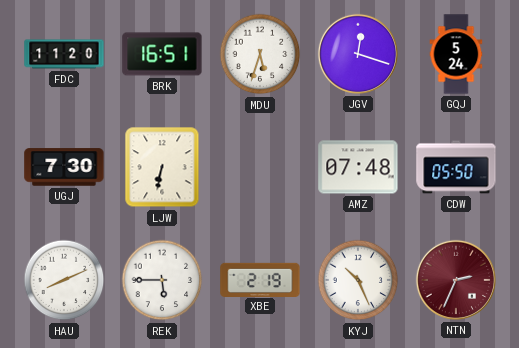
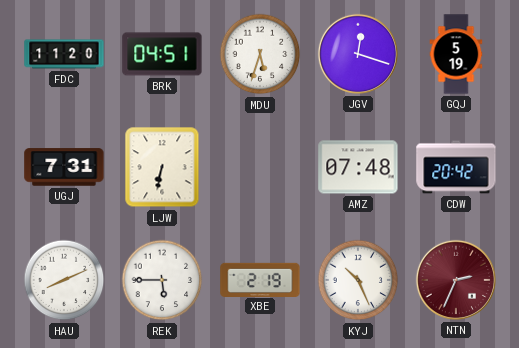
BRK: 16:51 -> 04:51
GQJ: 5:24 -> 5:19
UGJ: 7:30 -> 7:31
CDW: 05:50 -> 20:42
